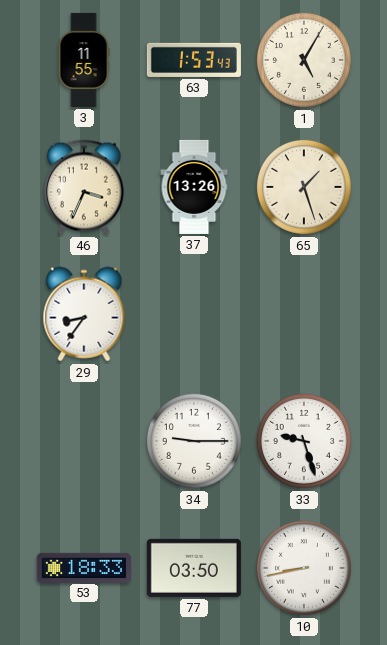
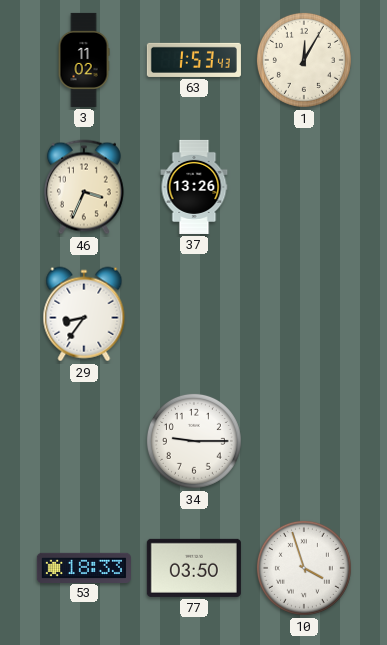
3: 11:55 -> 11:02
1: 5:05 -> 12:05
65: 1:27 -> none
33: 9:27 -> none
10: 8:43 -> 3:57
